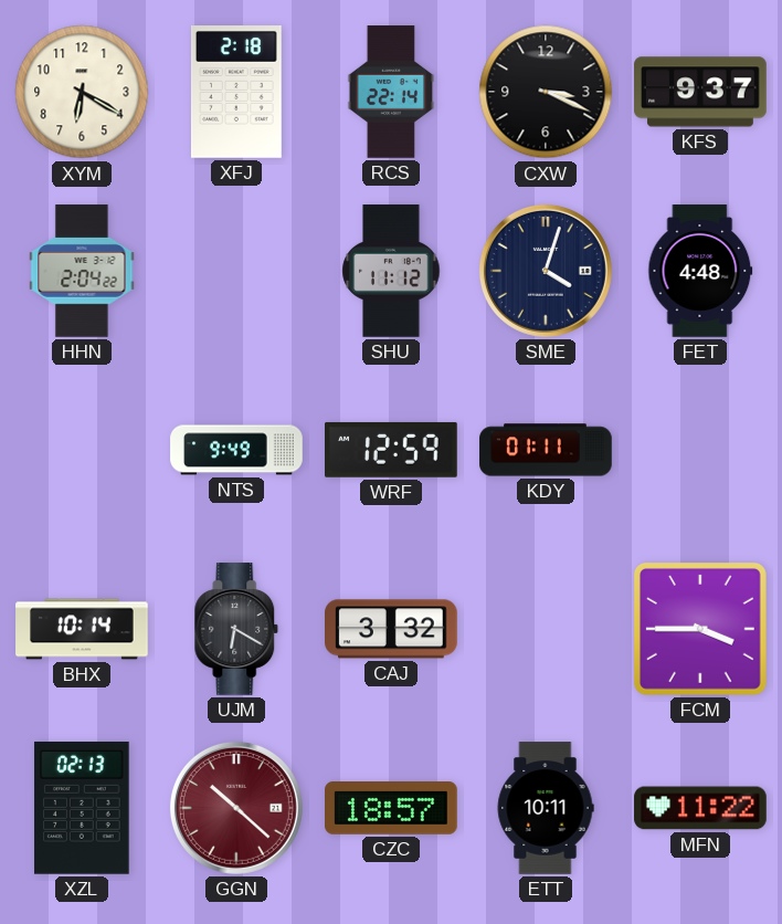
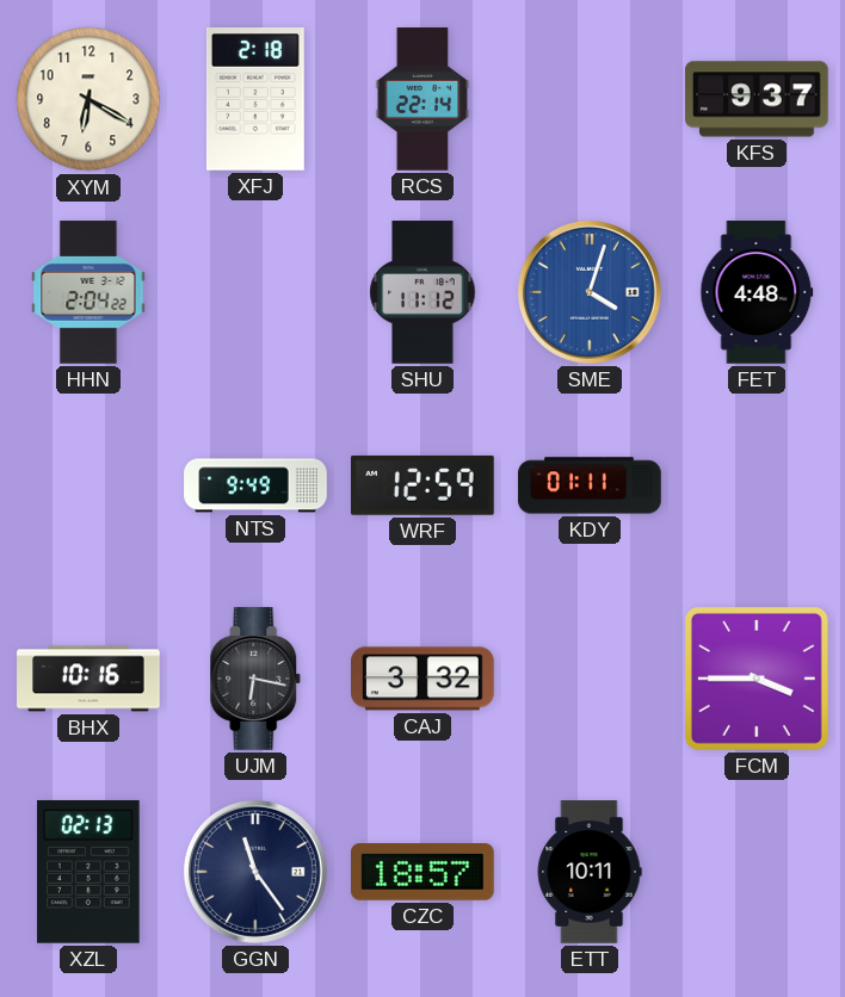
CXW: 3:19 -> none
SME dial: navy -> blue
BHX: 10:14 -> 10:16
UJM: 6:20 -> 6:17
GGN: 10:22 -> 11:24
GGN dial: burgundy -> navy
MFN: 11:22 -> none
